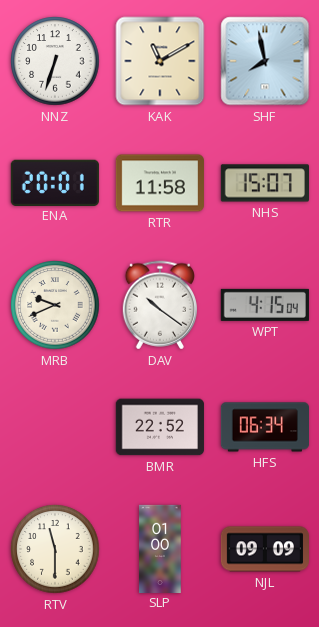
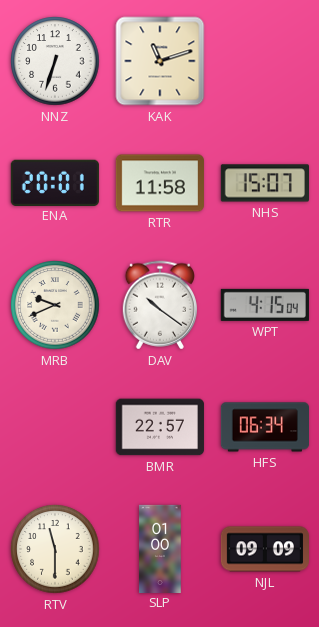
KAK: 11:10 -> 11:12
SHF: 7:58 -> none
BMR: 22:52 -> 22:57
